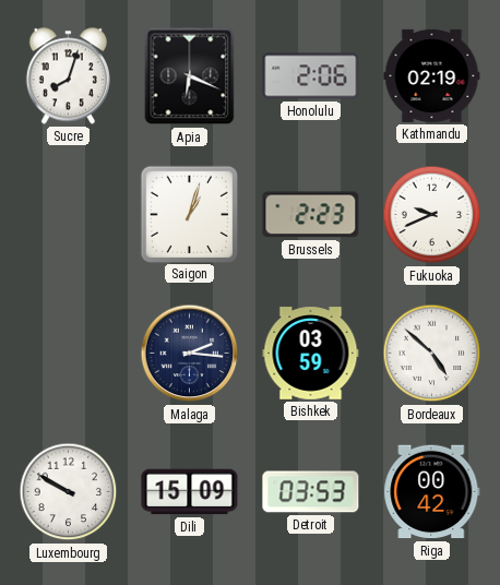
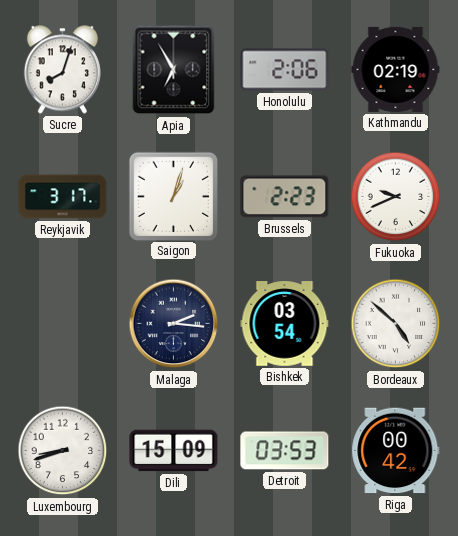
Apia: 6:19 -> 6:55
Reykjavik: none -> 3:17
Bishkek: 03:59 -> 03:54
Luxembourg: 9:50 -> 8:42
